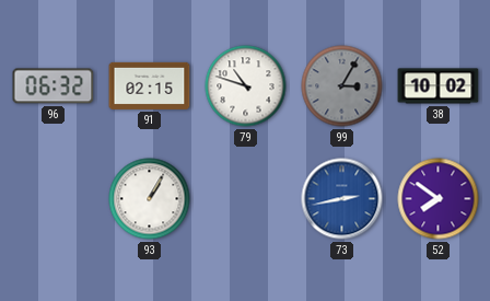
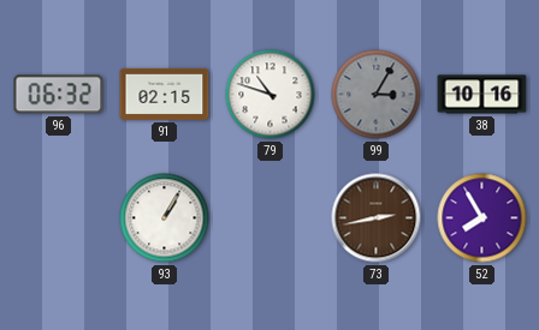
38: 10:02 -> 10:16
73 dial: blue -> brown
52: 7:51 -> 7:55
